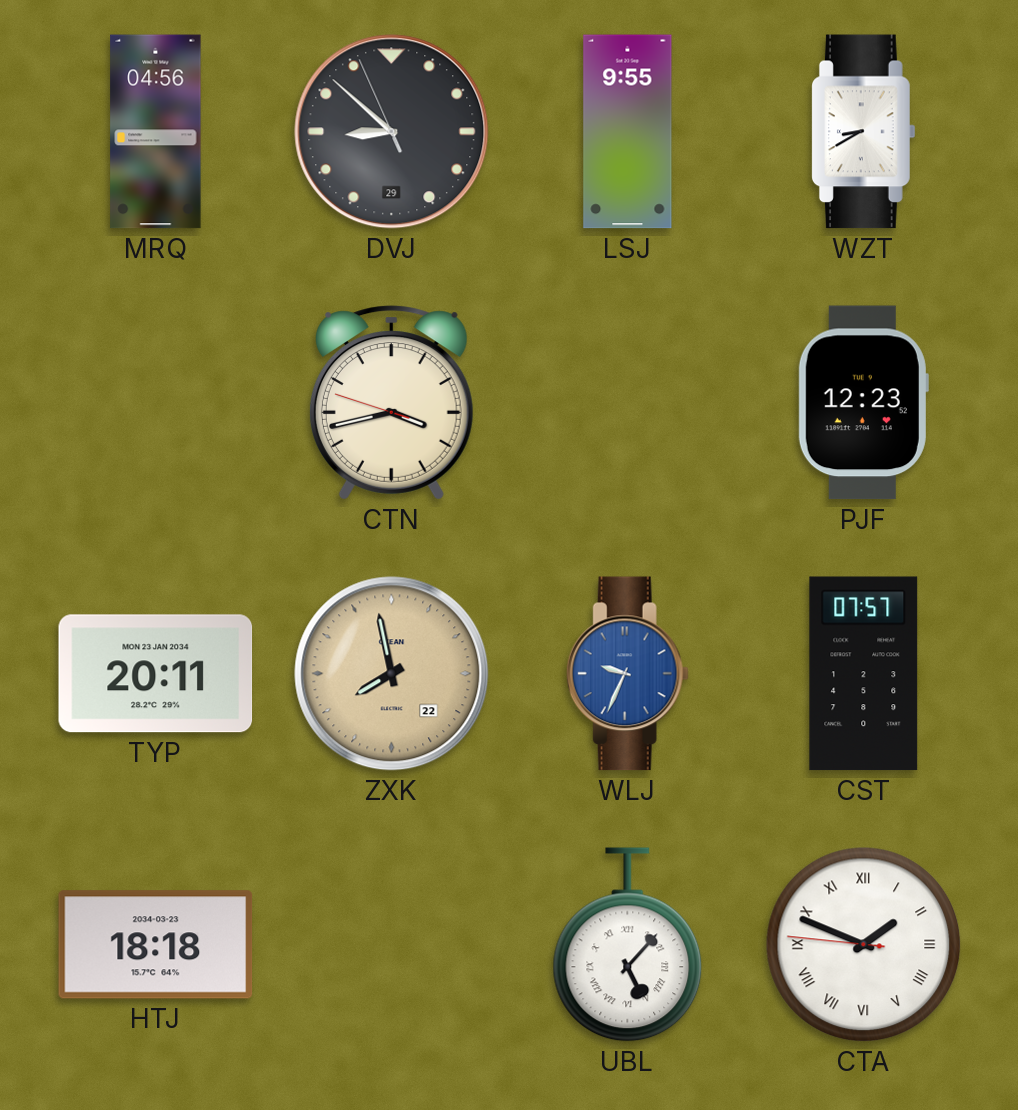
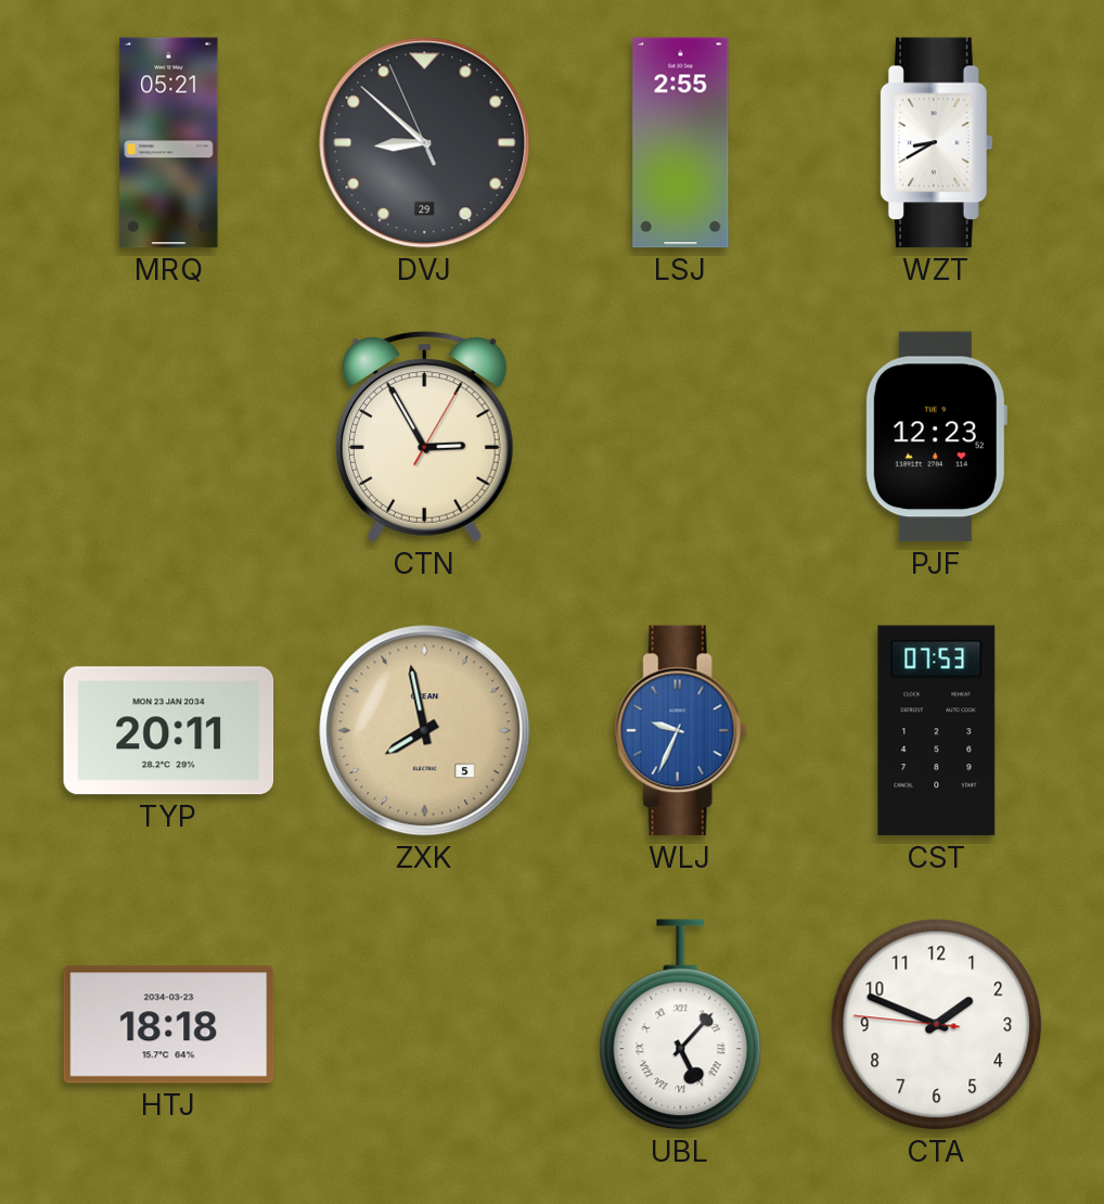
MRQ: 04:56 -> 05:21
LSJ: 9:55 -> 2:55
CTN: 3:42 -> 2:55
ZXK date: 22 -> 5
CST: 07:57 -> 07:53
CTA numerals: Roman -> Arabic
